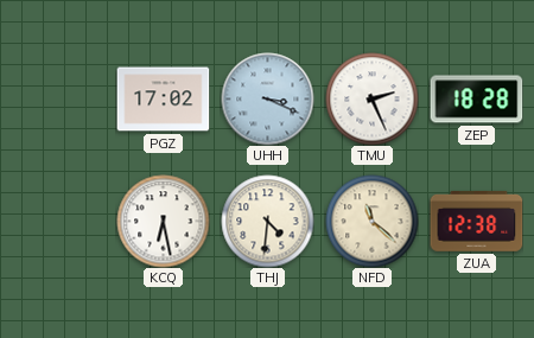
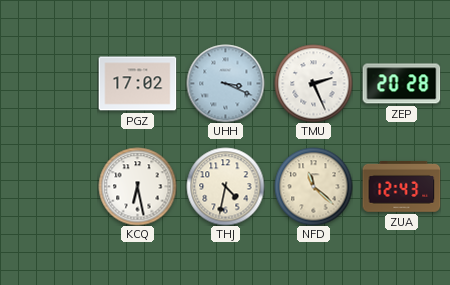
ZEP: 18:28 -> 20:28
THJ: 4:31 -> 4:32
ZUA: 12:38 -> 12:43
